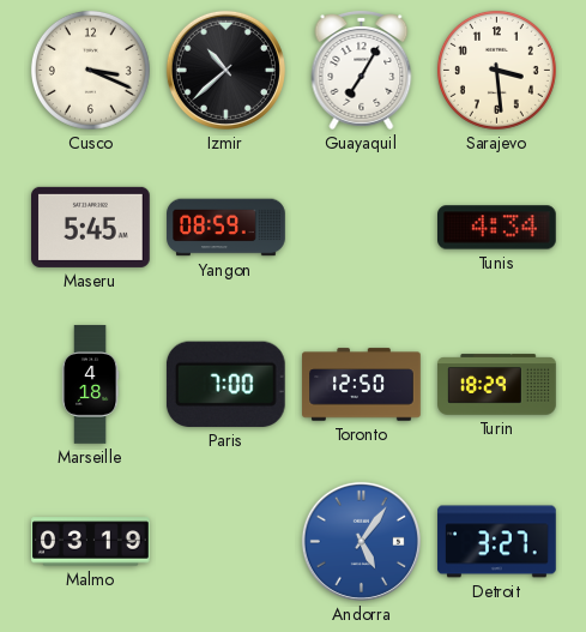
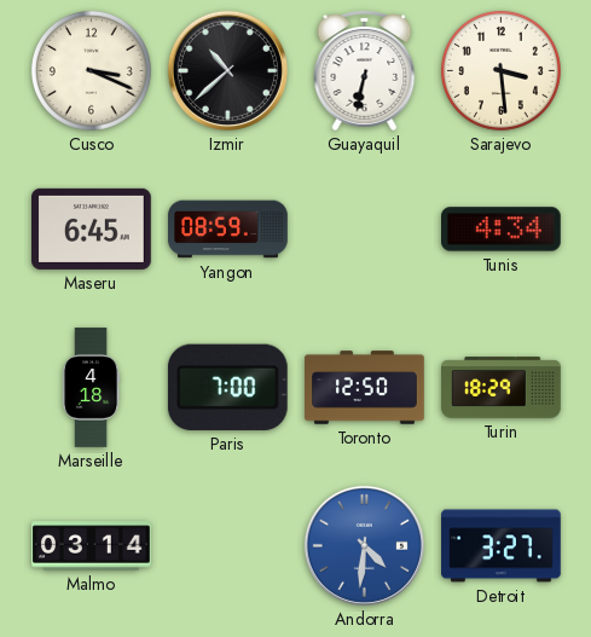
Guayaquil: 7:05 -> 6:32
Maseru: 5:45 -> 6:45
Malmo: 03:19 -> 03:14
Andorra: 5:06 -> 4:31
